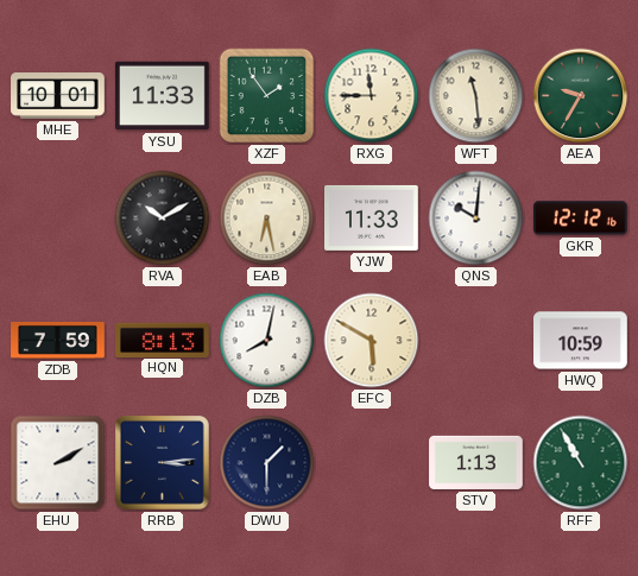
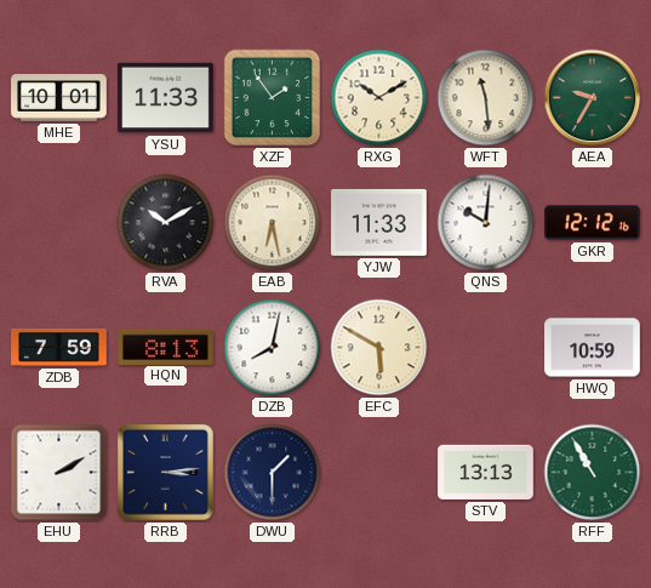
RXG: 11:45 -> 10:10
STV: 1:13 -> 13:13
